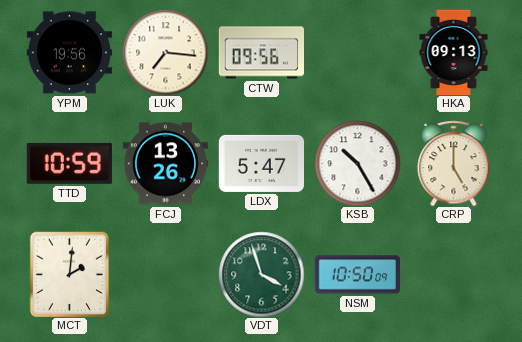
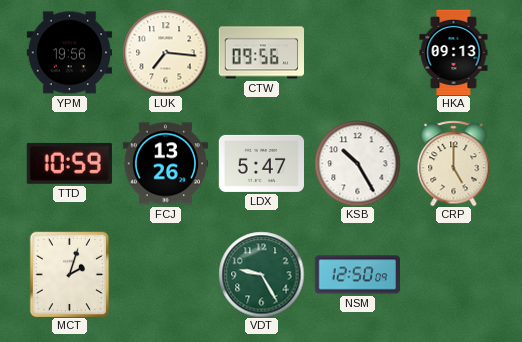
MCT: 2:01 -> 2:03
VDT: 3:57 -> 9:25
NSM: 10:50 -> 12:50
